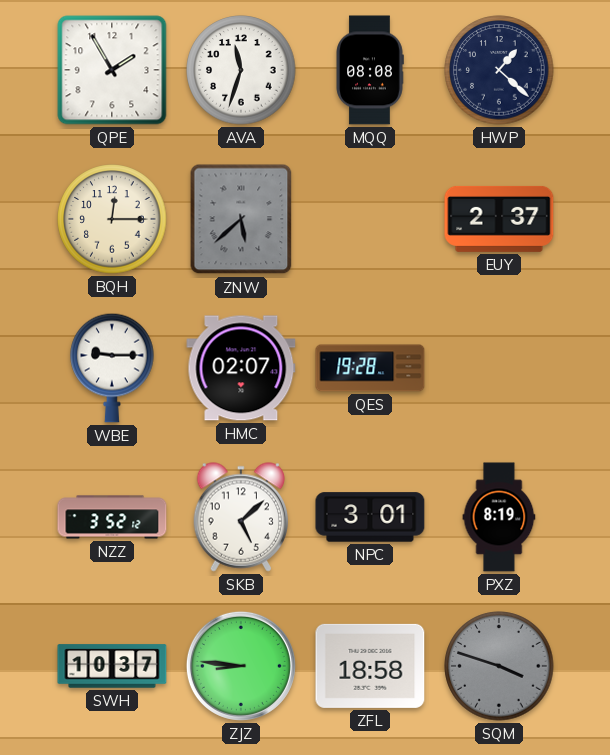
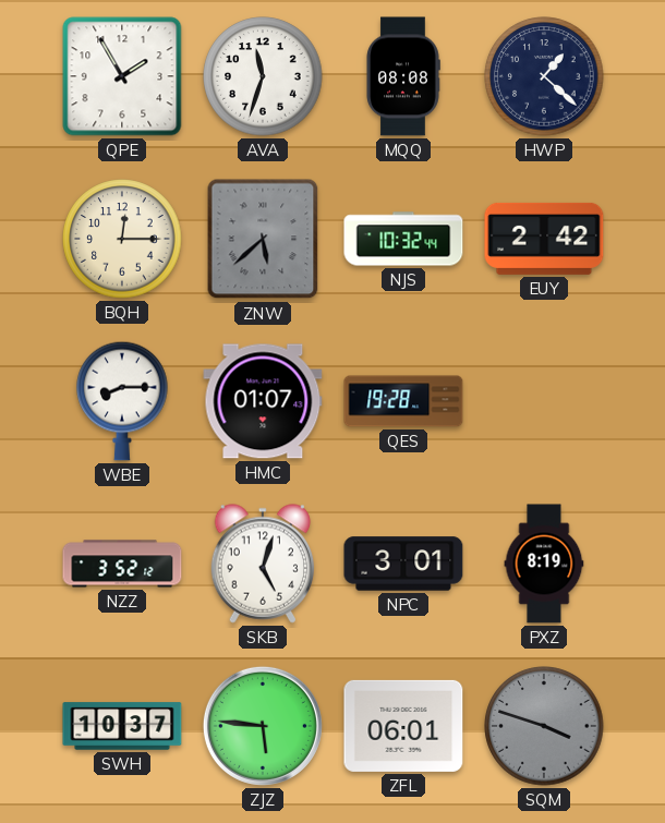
NJS: none -> 10:32
EUY: 2:37 -> 2:42
WBE: 9:15 -> 8:15
HMC: 02:07 -> 01:07
SKB: 5:08 -> 5:03
ZJZ: 8:46 -> 5:46
ZFL: 18:58 -> 06:01
